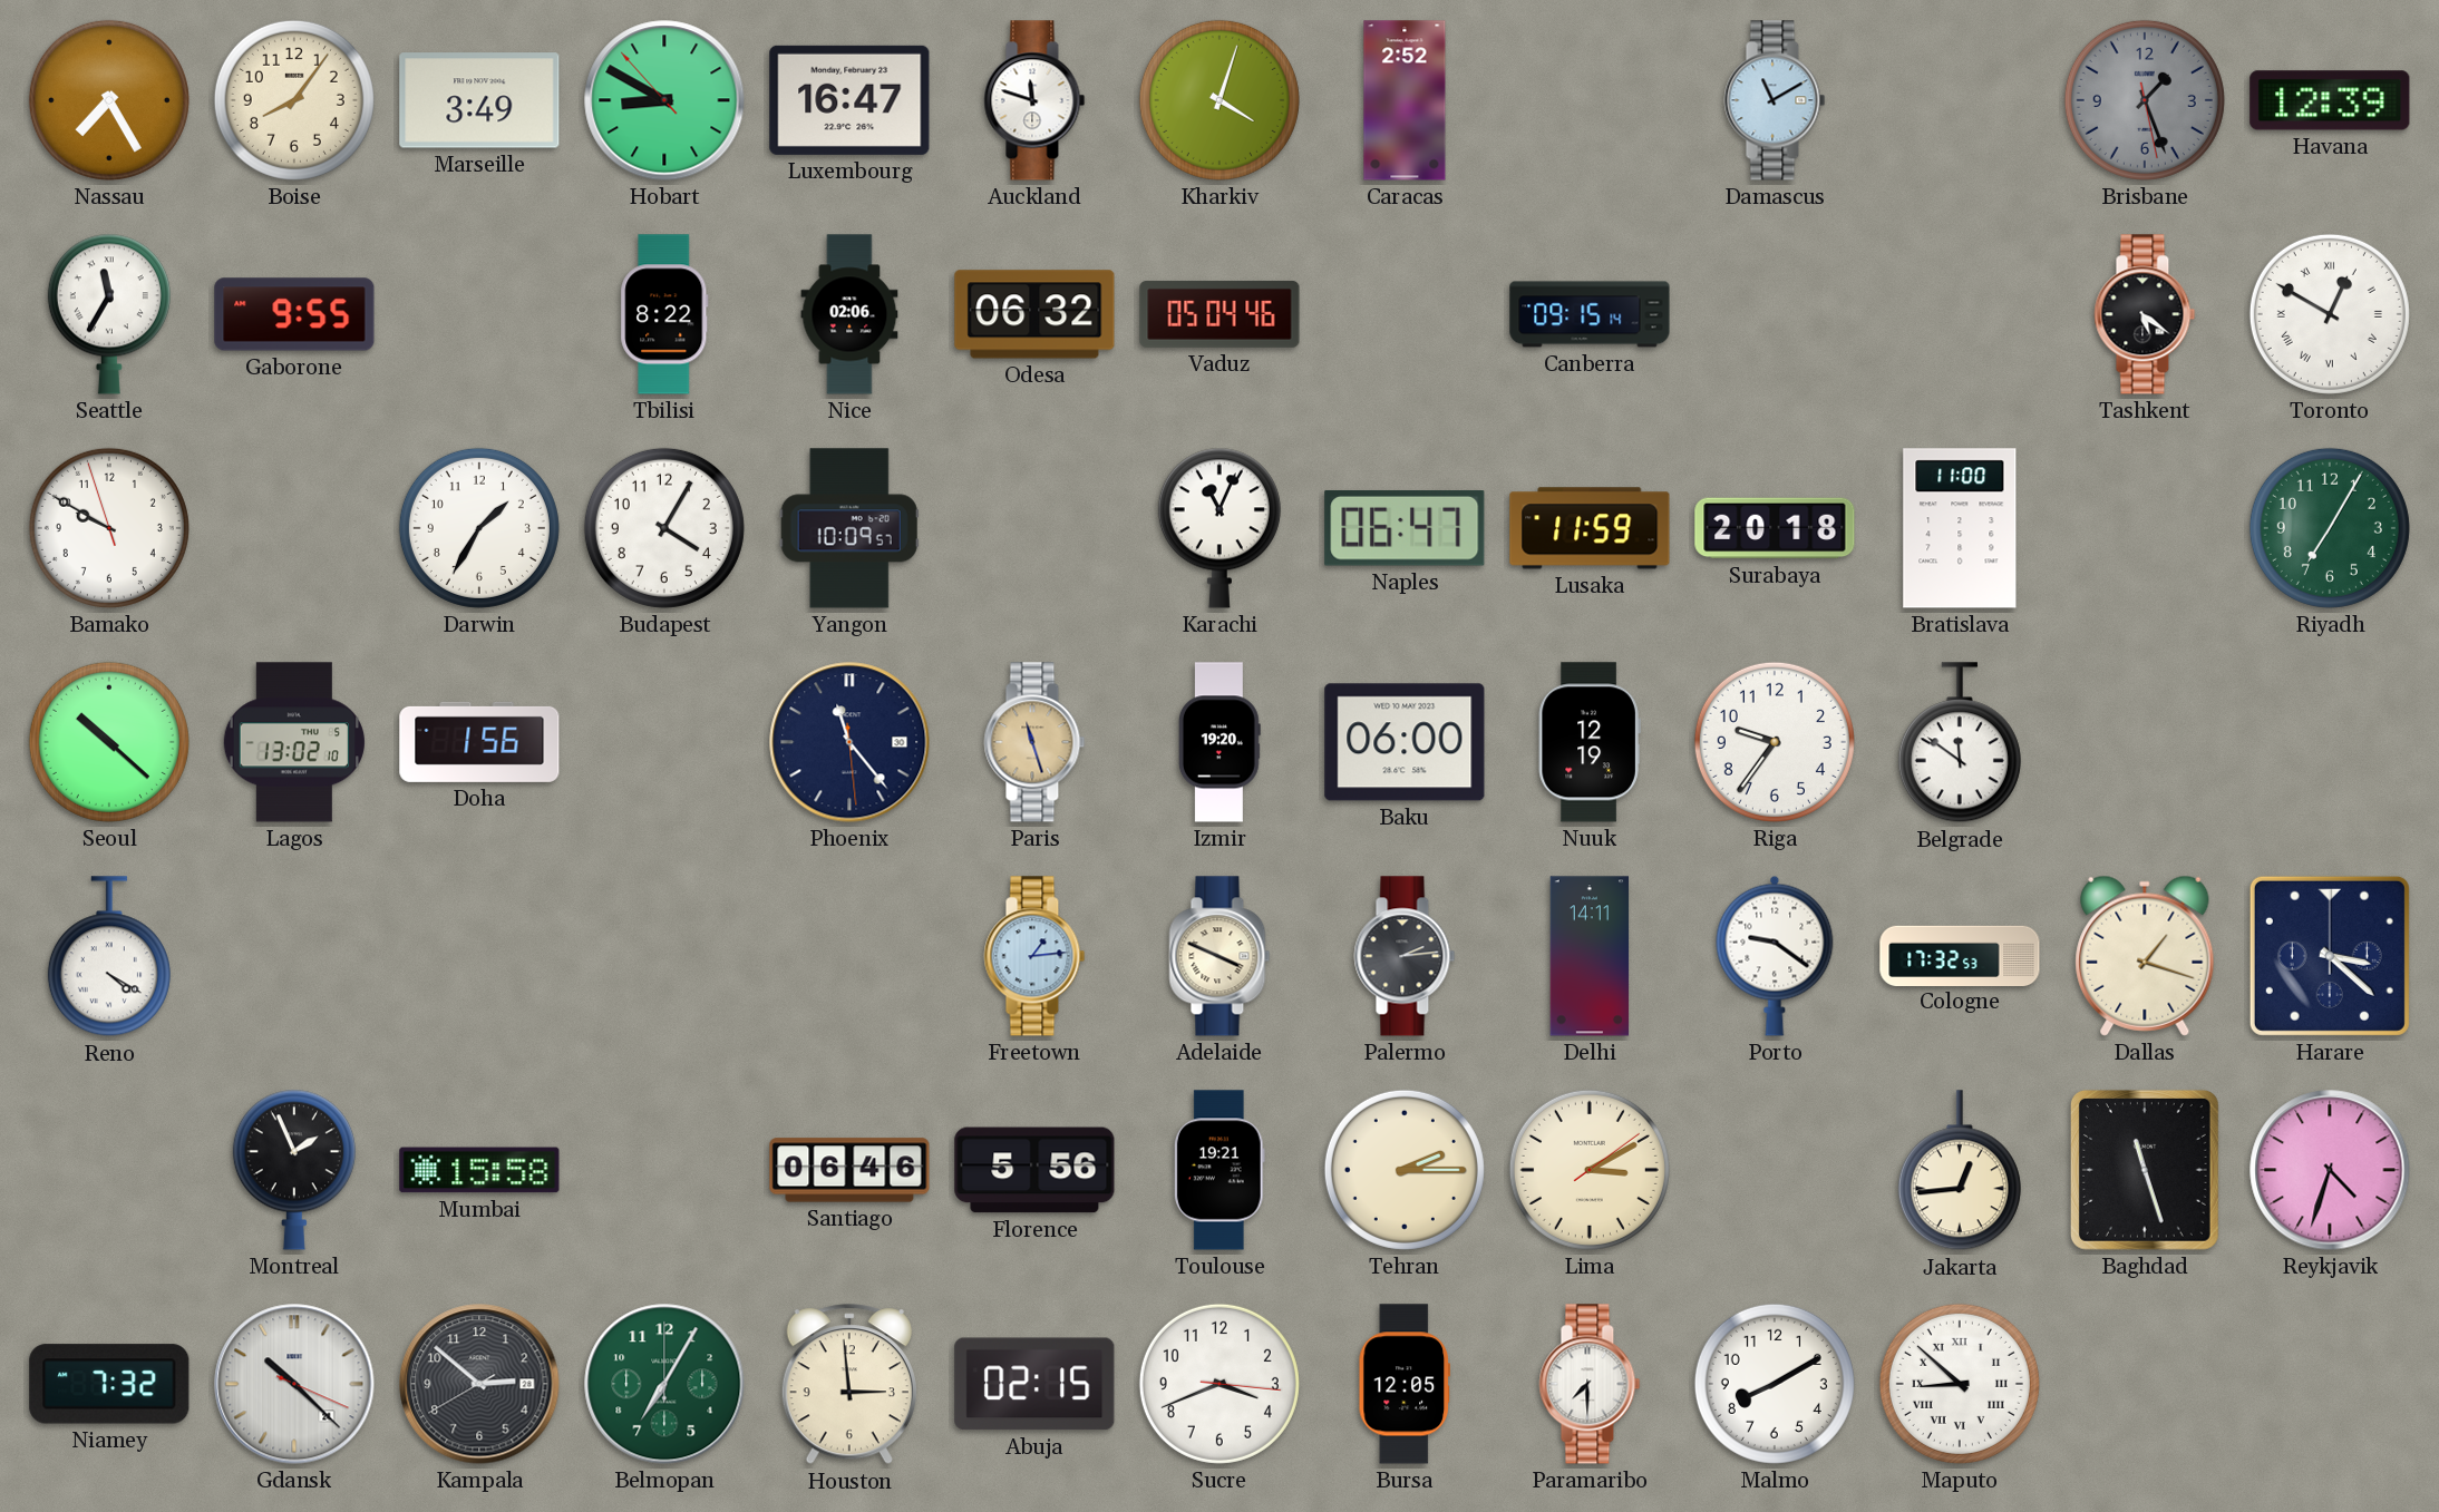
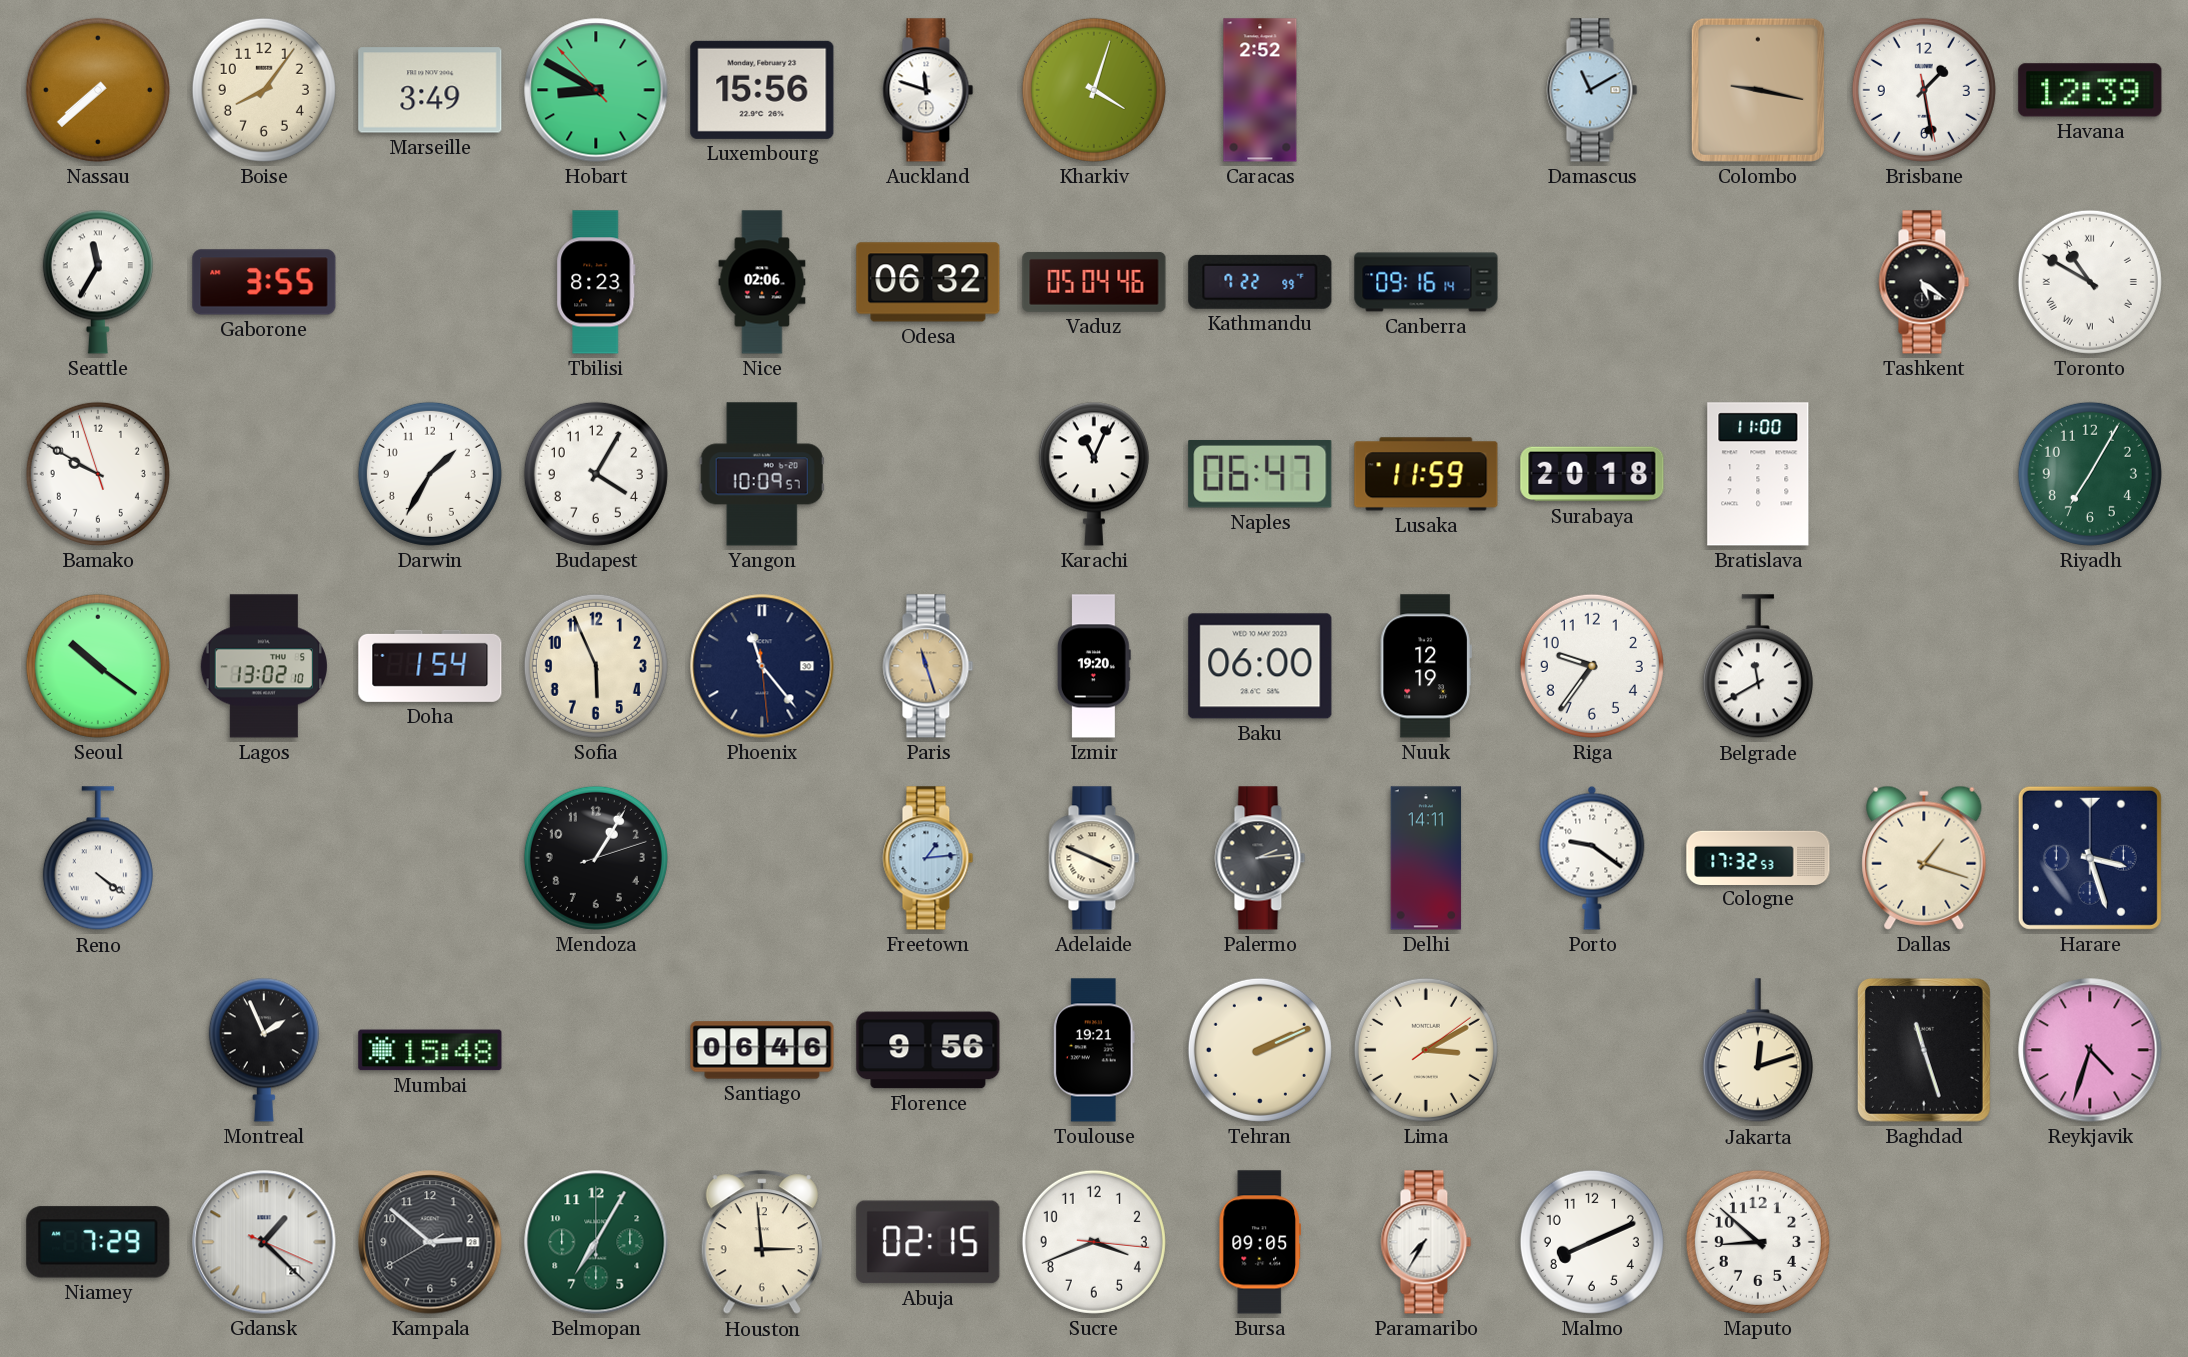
Nassau: 7:25 -> 7:38
Luxembourg: 16:47 -> 15:56
Colombo: none -> 9:17
Brisbane: 1:26 -> 1:28
Brisbane dial: grey -> white
Gaborone: 9:55 -> 3:55
Tbilisi: 8:22 -> 8:23
Kathmandu: none -> 7:22
Canberra: 09:15 -> 09:16
Toronto: 12:50 -> 10:50
Seoul: 10:22 -> 10:21
Doha: 1:56 -> 1:54
Sofia: none -> 5:56
Belgrade: 11:51 -> 11:40
Reno: 4:20 -> 4:21
Mendoza: none -> 1:05
Harare: 3:22 -> 3:27
Mumbai: 15:58 -> 15:48
Florence: 5:56 -> 9:56
Tehran: 2:15 -> 2:11
Jakarta: 12:44 -> 12:12
Niamey: 7:32 -> 7:29
Gdansk: 10:22 -> 1:22
Bursa: 12:05 -> 09:05
Paramaribo: 7:30 -> 7:35
Malmo: 8:10 -> 8:11
Maputo numerals: Roman -> Arabic
